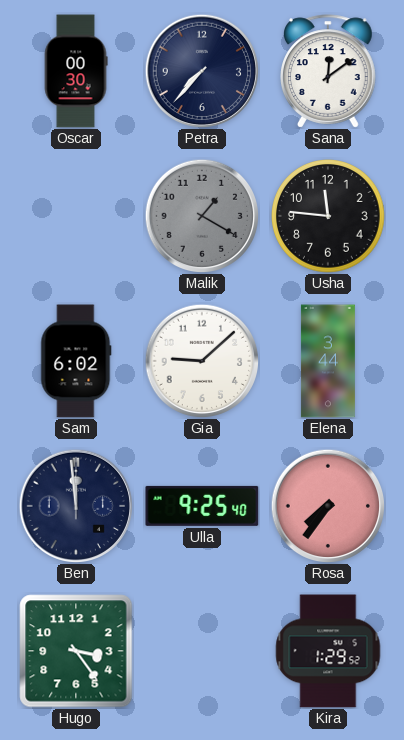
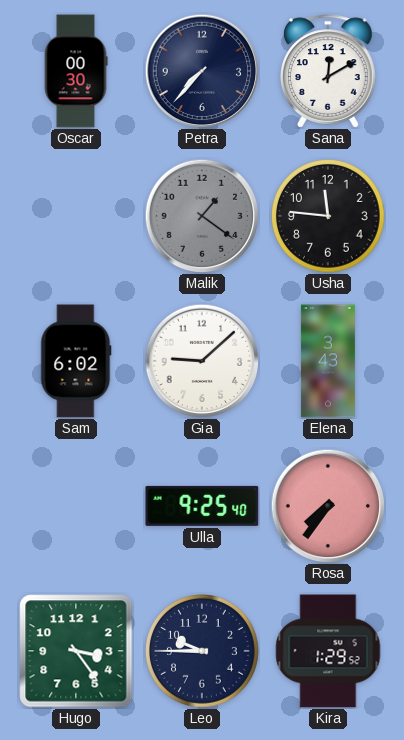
Sana: 12:09 -> 12:10
Malik: 1:20 -> 1:21
Elena: 3:44 -> 3:43
Ben: 11:59 -> none
Leo: none -> 9:45
